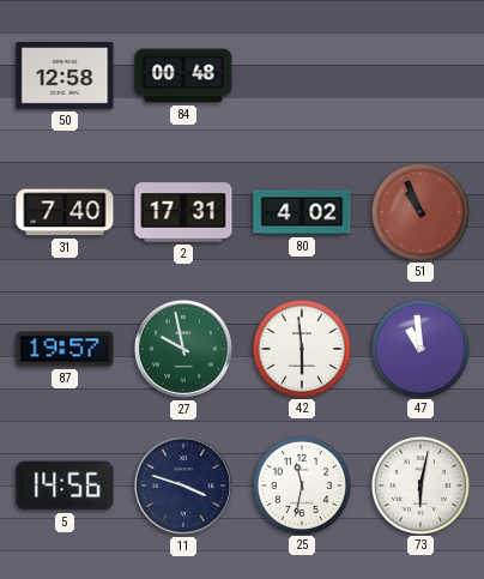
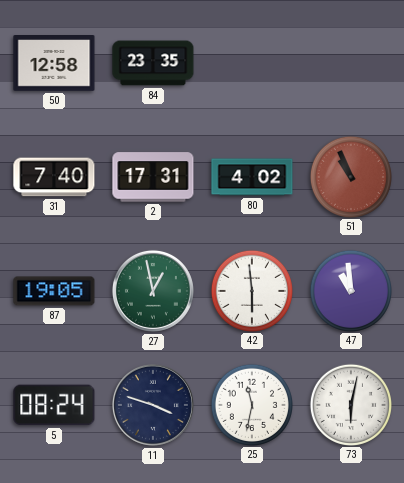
84: 00:48 -> 23:35
87: 19:57 -> 19:05
27: 9:58 -> 12:58
5: 14:56 -> 08:24
